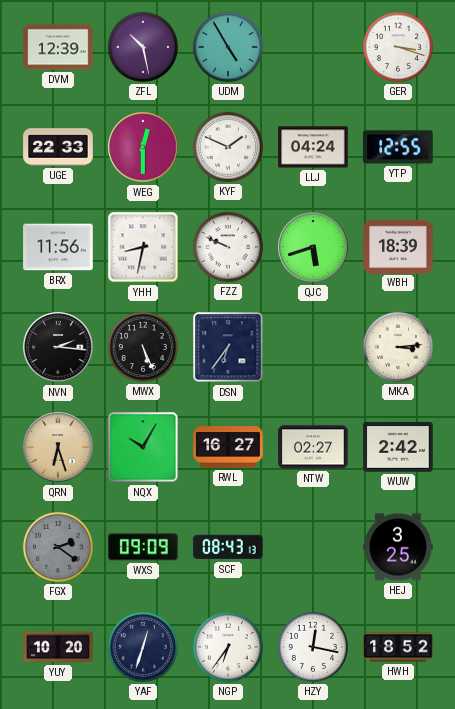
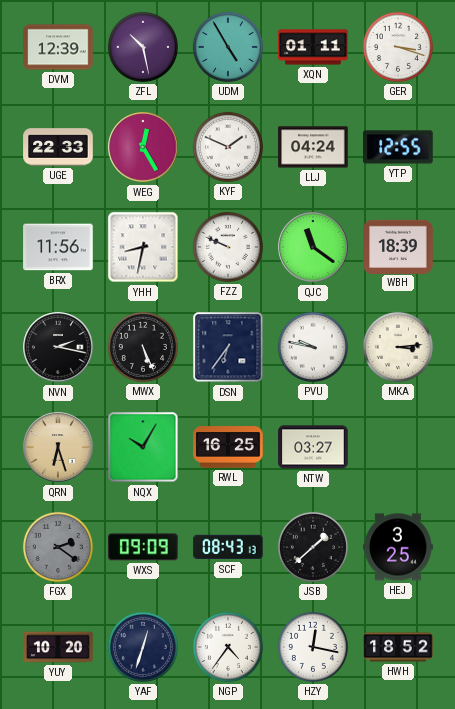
XQN: none -> 01:11
WEG: 12:30 -> 12:25
QJC: 5:42 -> 11:21
NVN: 2:16 -> 2:17
PVU: none -> 9:47
RWL: 16:27 -> 16:25
NTW: 02:27 -> 03:27
WUW: 2:42 -> none
JSB: none -> 1:38
NGP: 6:36 -> 4:36
